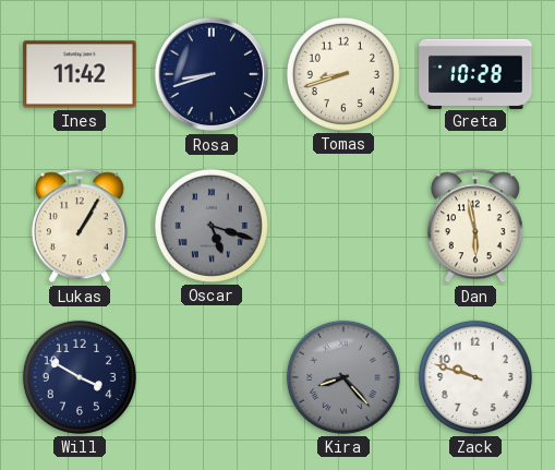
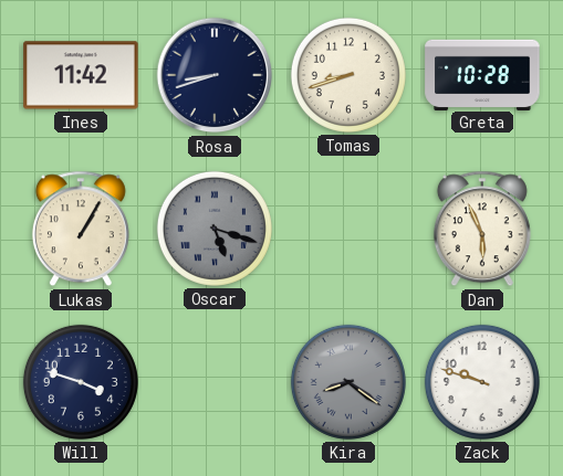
Dan: 5:58 -> 5:56
Will: 3:50 -> 3:48
Kira: 8:23 -> 8:21
